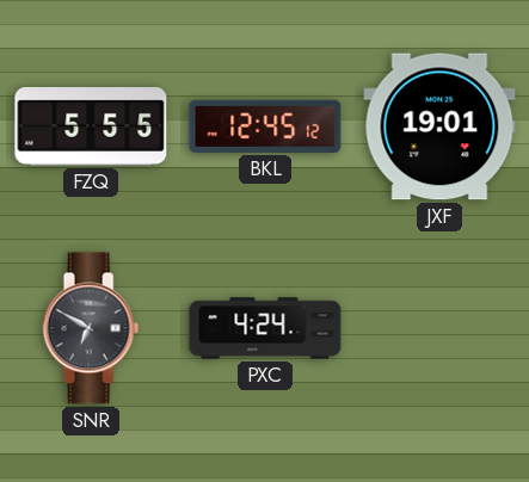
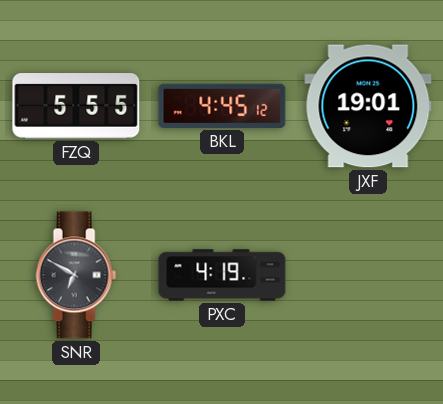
BKL: 12:45 -> 4:45
PXC: 4:24 -> 4:19
